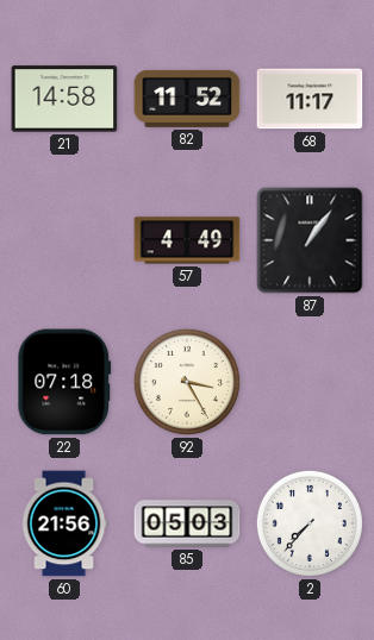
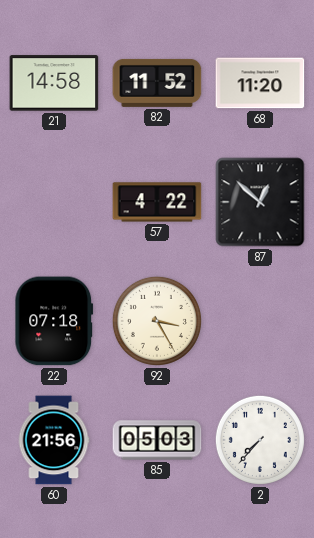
68: 11:17 -> 11:20
57: 4:49 -> 4:22
87: 1:06 -> 12:52
